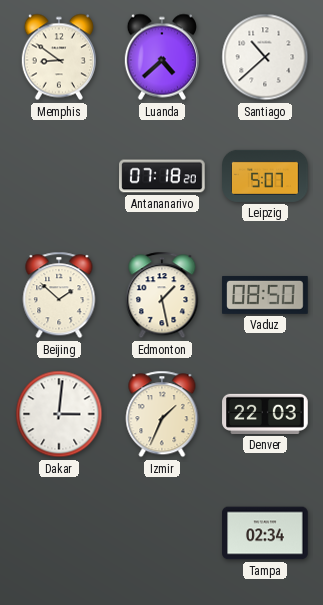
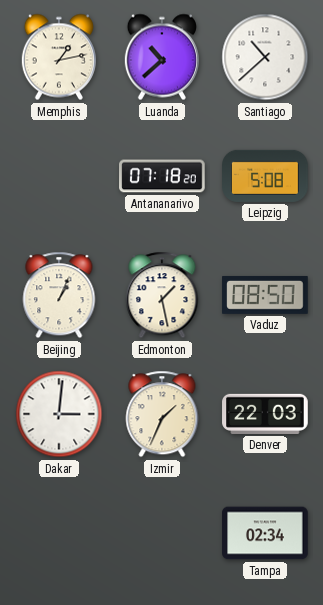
Memphis: 8:51 -> 1:13
Luanda: 4:38 -> 10:38
Leipzig: 5:07 -> 5:08
Beijing: 1:52 -> 1:04
